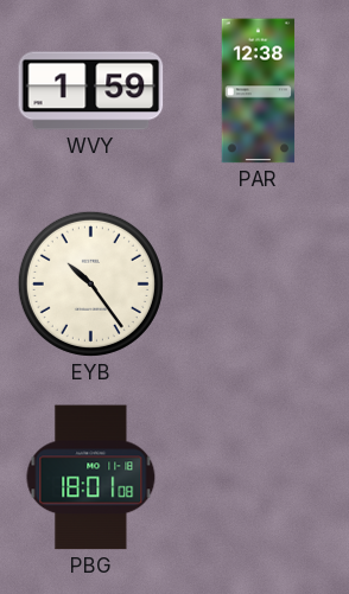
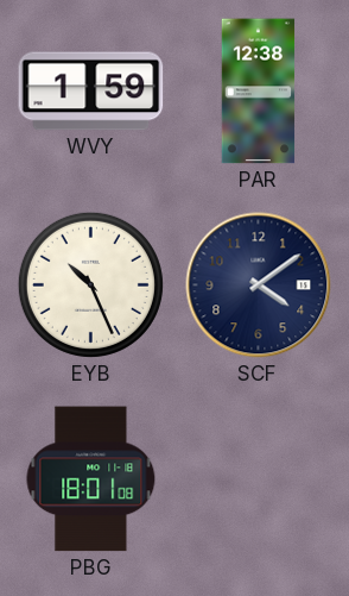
EYB: 10:24 -> 10:26
SCF: none -> 4:09
